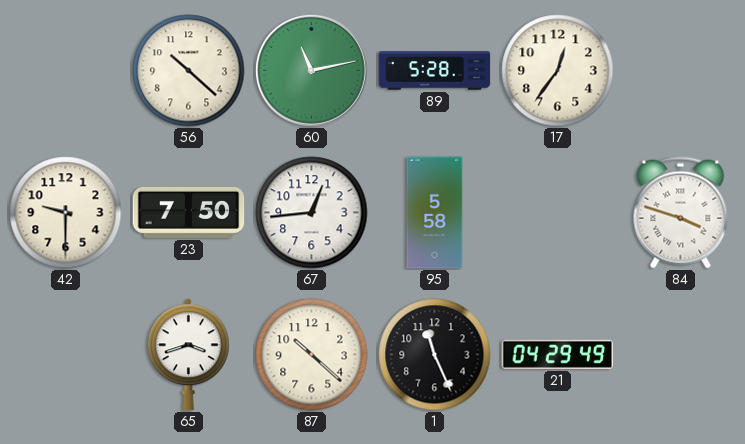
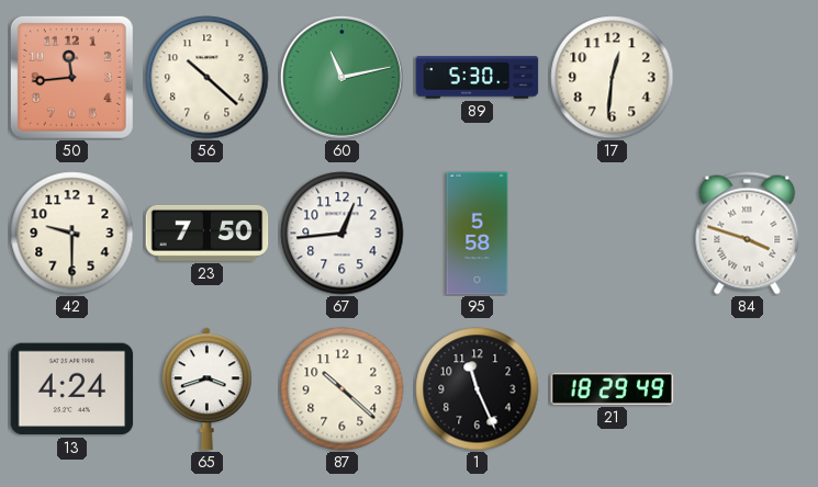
50: none -> 11:44
89: 5:28 -> 5:30
17: 12:36 -> 12:31
13: none -> 4:24
21: 04:29 -> 18:29
